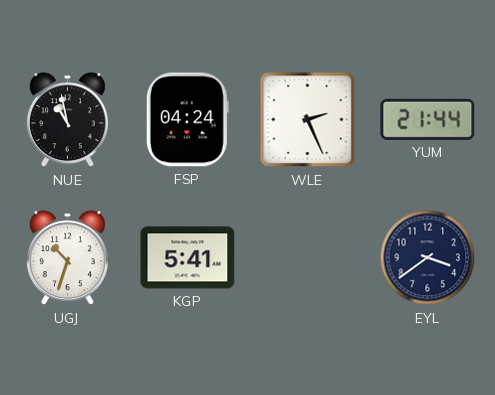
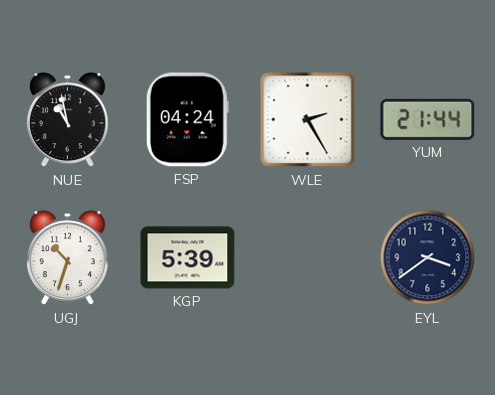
WLE: 2:26 -> 2:25
KGP: 5:41 -> 5:39
